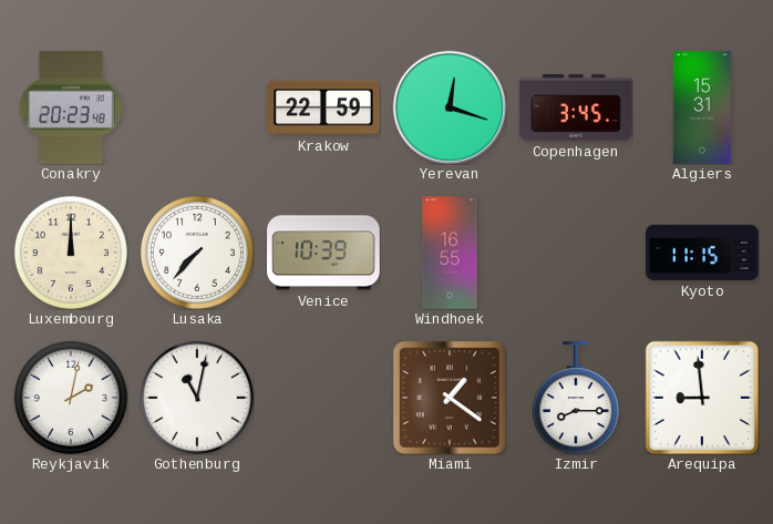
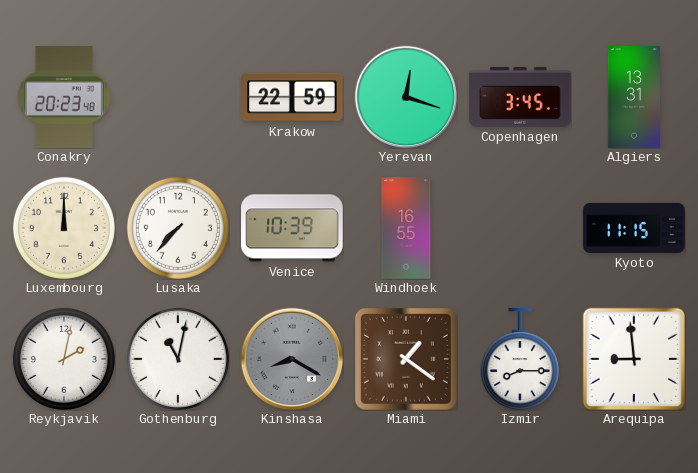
Algiers: 15:31 -> 13:31
Kinshasa: none -> 8:20
